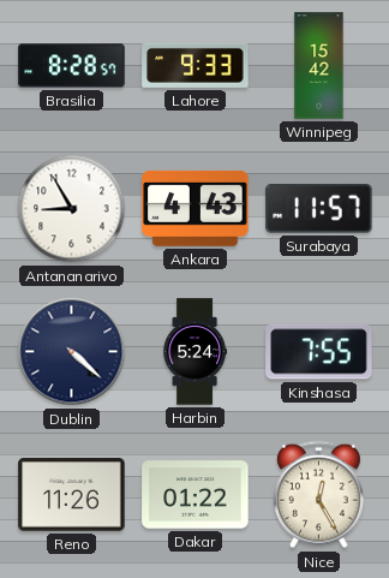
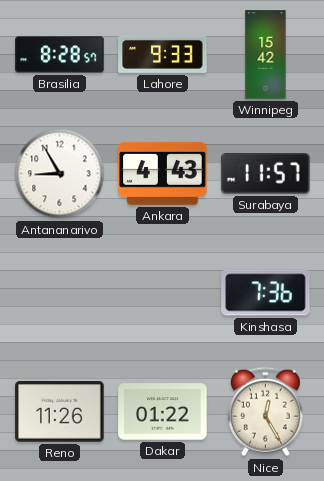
Dublin: 4:22 -> none
Harbin: 5:24 -> none
Kinshasa: 7:55 -> 7:36
